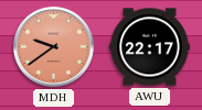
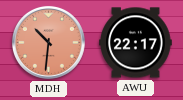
MDH: 9:39 -> 10:31
